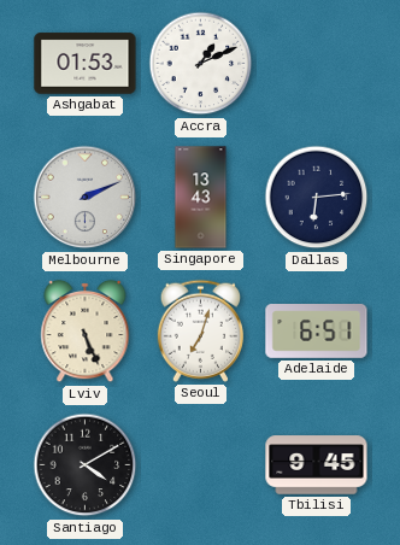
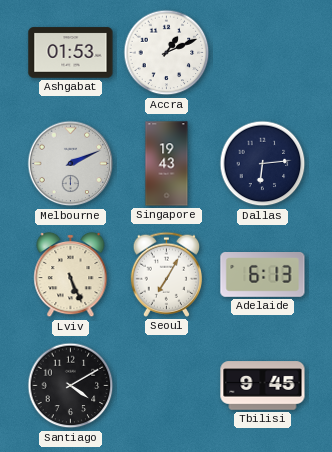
Singapore: 13:43 -> 19:43
Seoul: 7:03 -> 7:05
Adelaide: 6:51 -> 6:13
